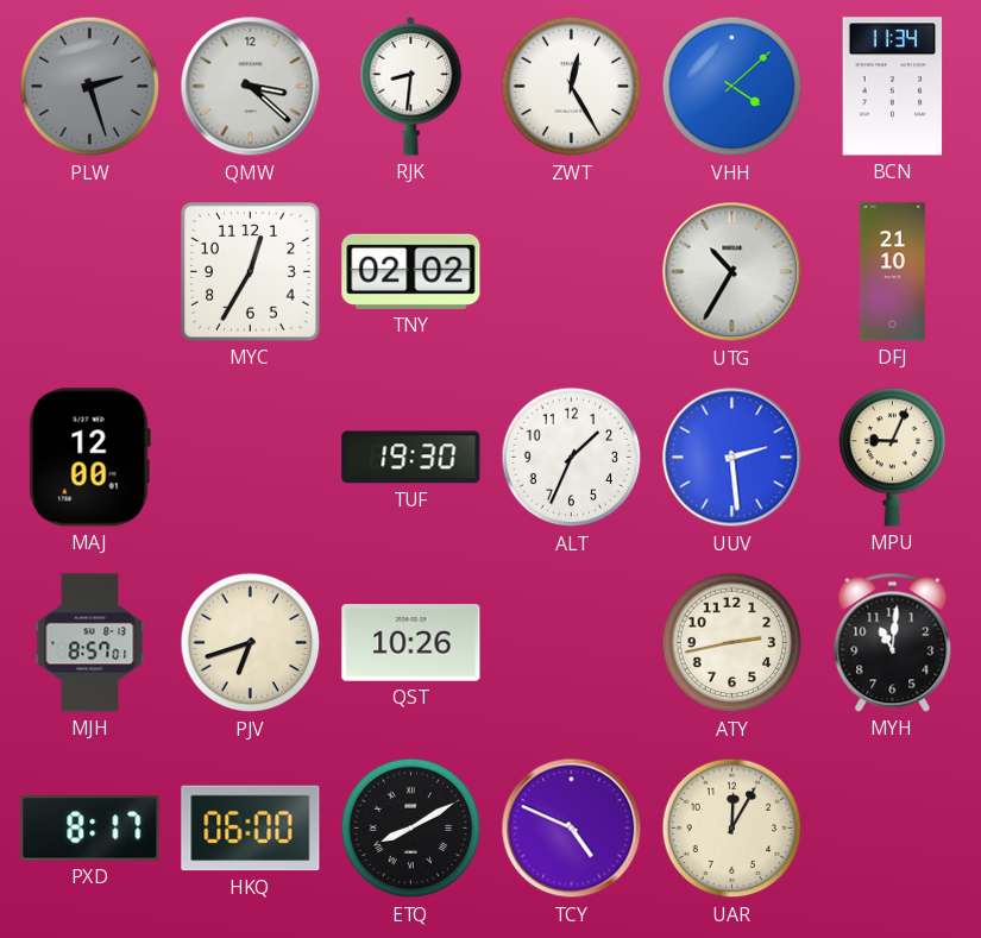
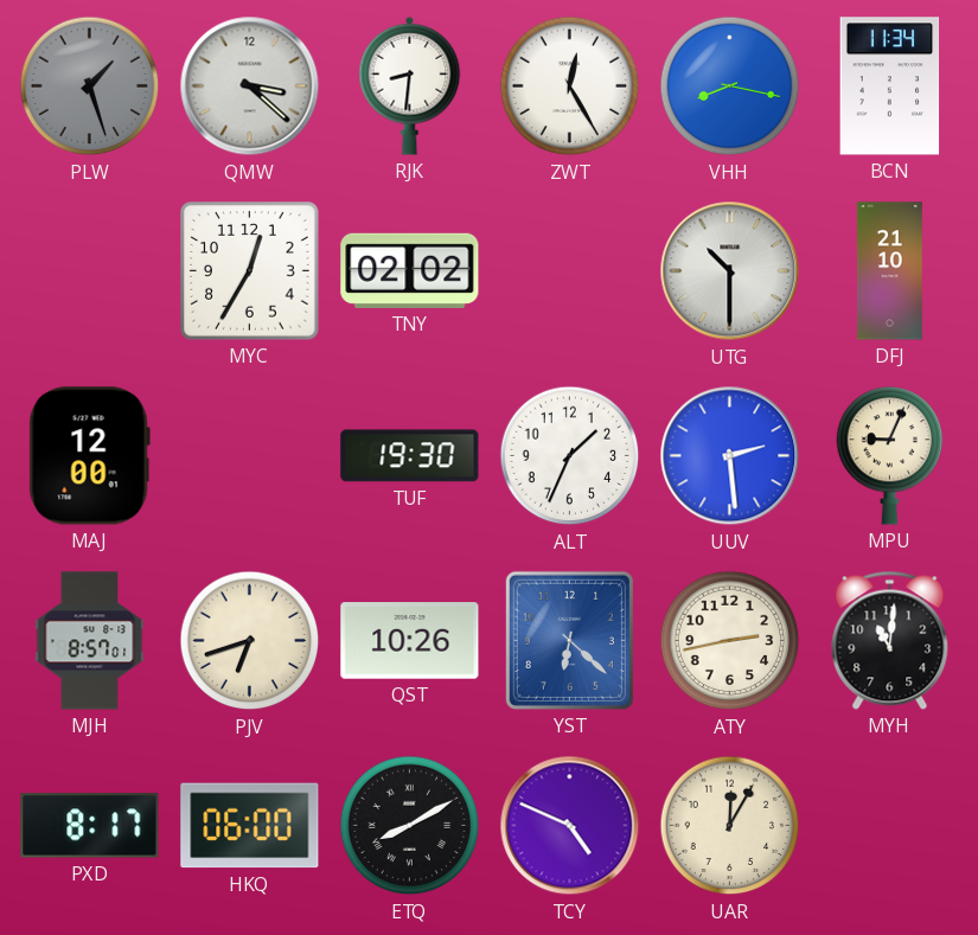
PLW: 2:27 -> 1:27
VHH: 4:08 -> 8:17
UTG: 10:35 -> 10:30
YST: none -> 6:22
